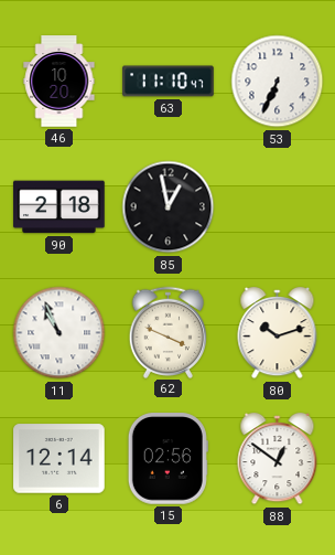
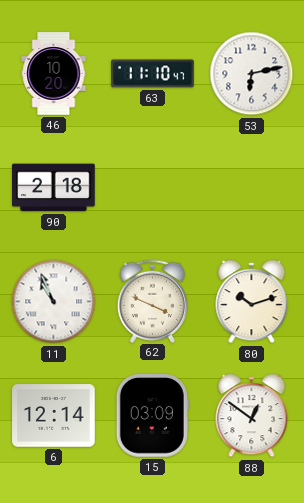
53: 6:34 -> 6:13
85: 12:58 -> none
15: 02:56 -> 03:09
